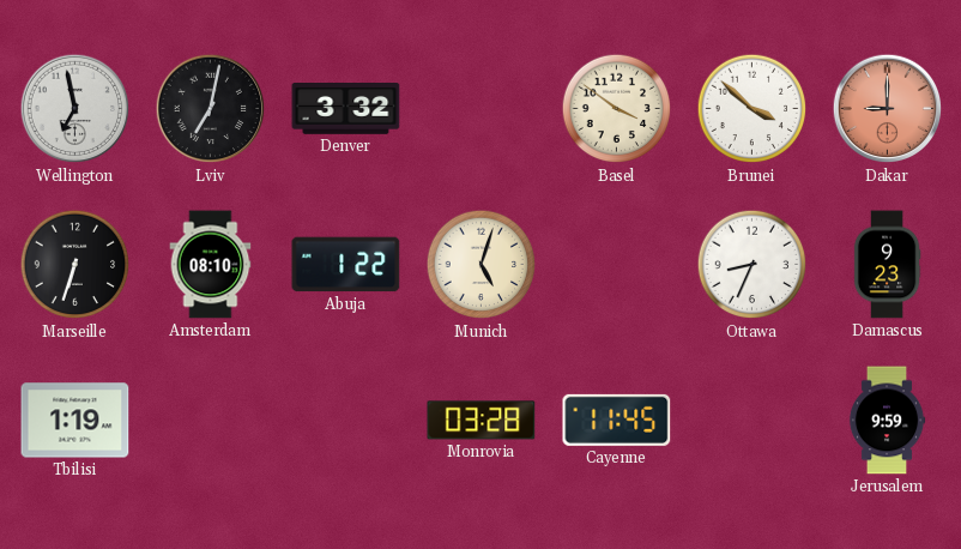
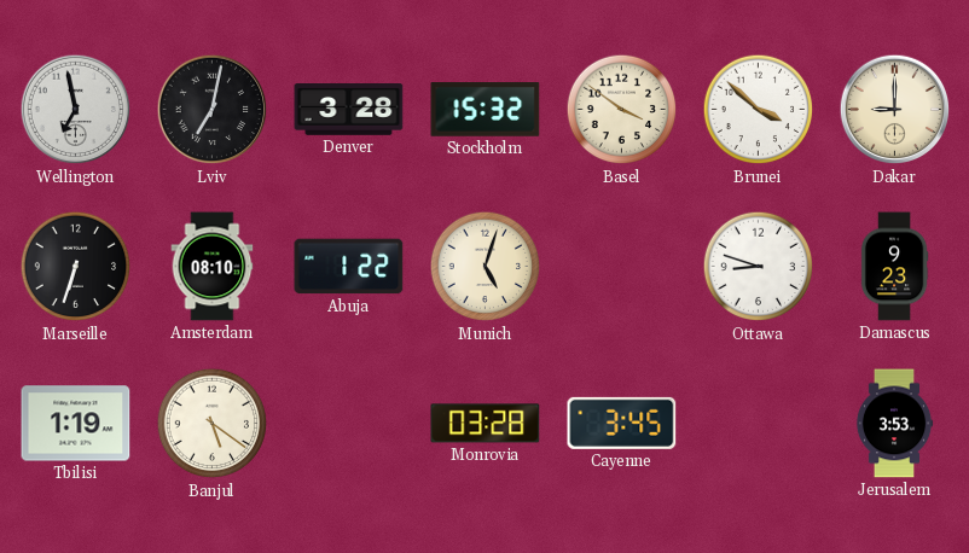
Denver: 3:32 -> 3:28
Stockholm: none -> 15:32
Dakar dial: salmon -> cream
Ottawa: 8:34 -> 8:48
Banjul: none -> 5:21
Cayenne: 11:45 -> 3:45
Jerusalem: 9:59 -> 3:53
